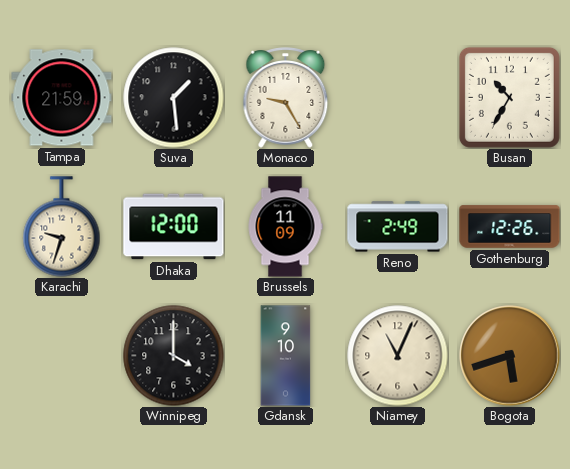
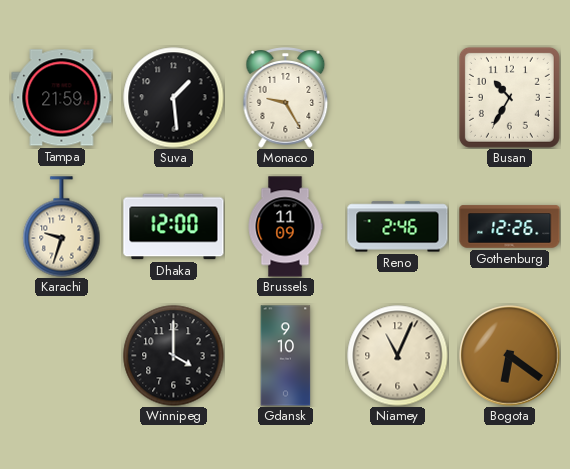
Reno: 2:49 -> 2:46
Bogota: 5:42 -> 6:21
